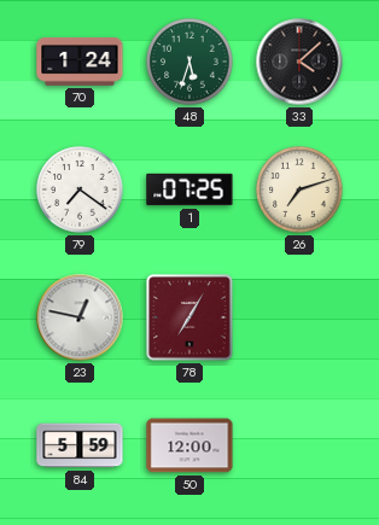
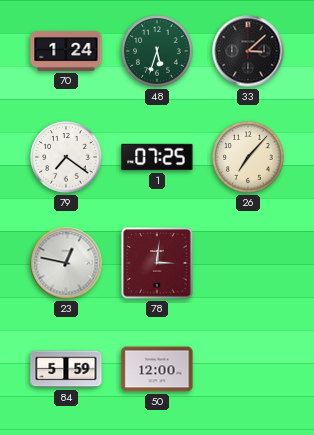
33: 4:08 -> 3:08
26: 7:12 -> 7:07
78: 7:05 -> 3:01
